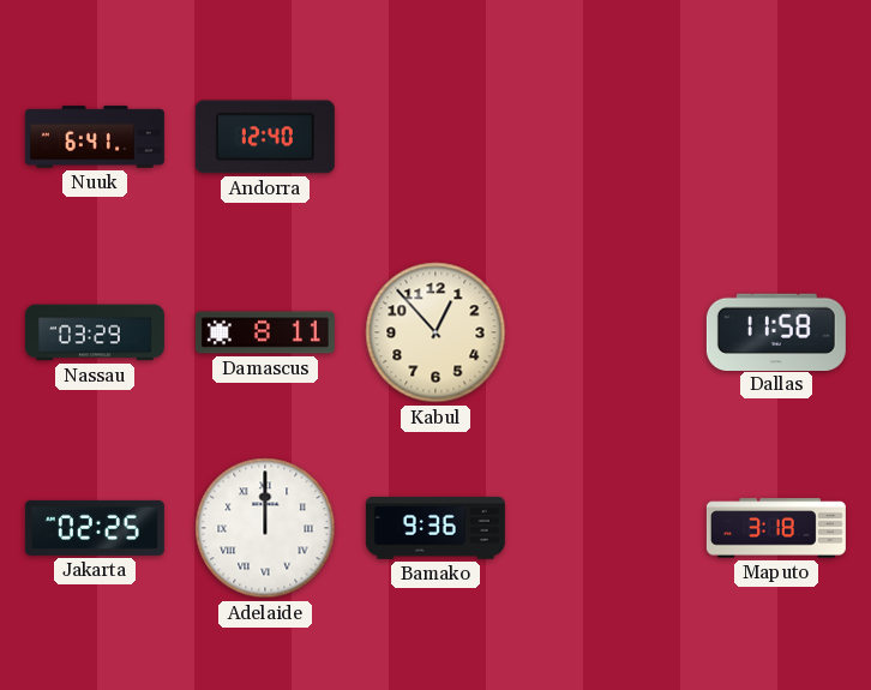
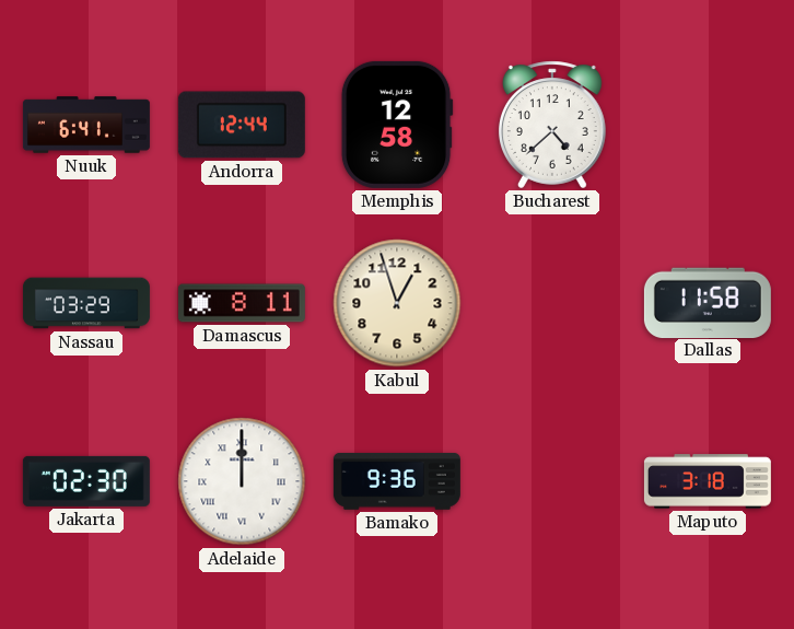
Andorra: 12:40 -> 12:44
Memphis: none -> 12:58
Bucharest: none -> 4:38
Kabul: 12:53 -> 12:57
Jakarta: 02:25 -> 02:30
